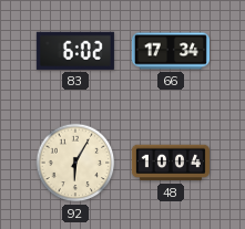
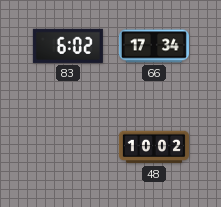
92: 6:05 -> none
48: 10:04 -> 10:02
